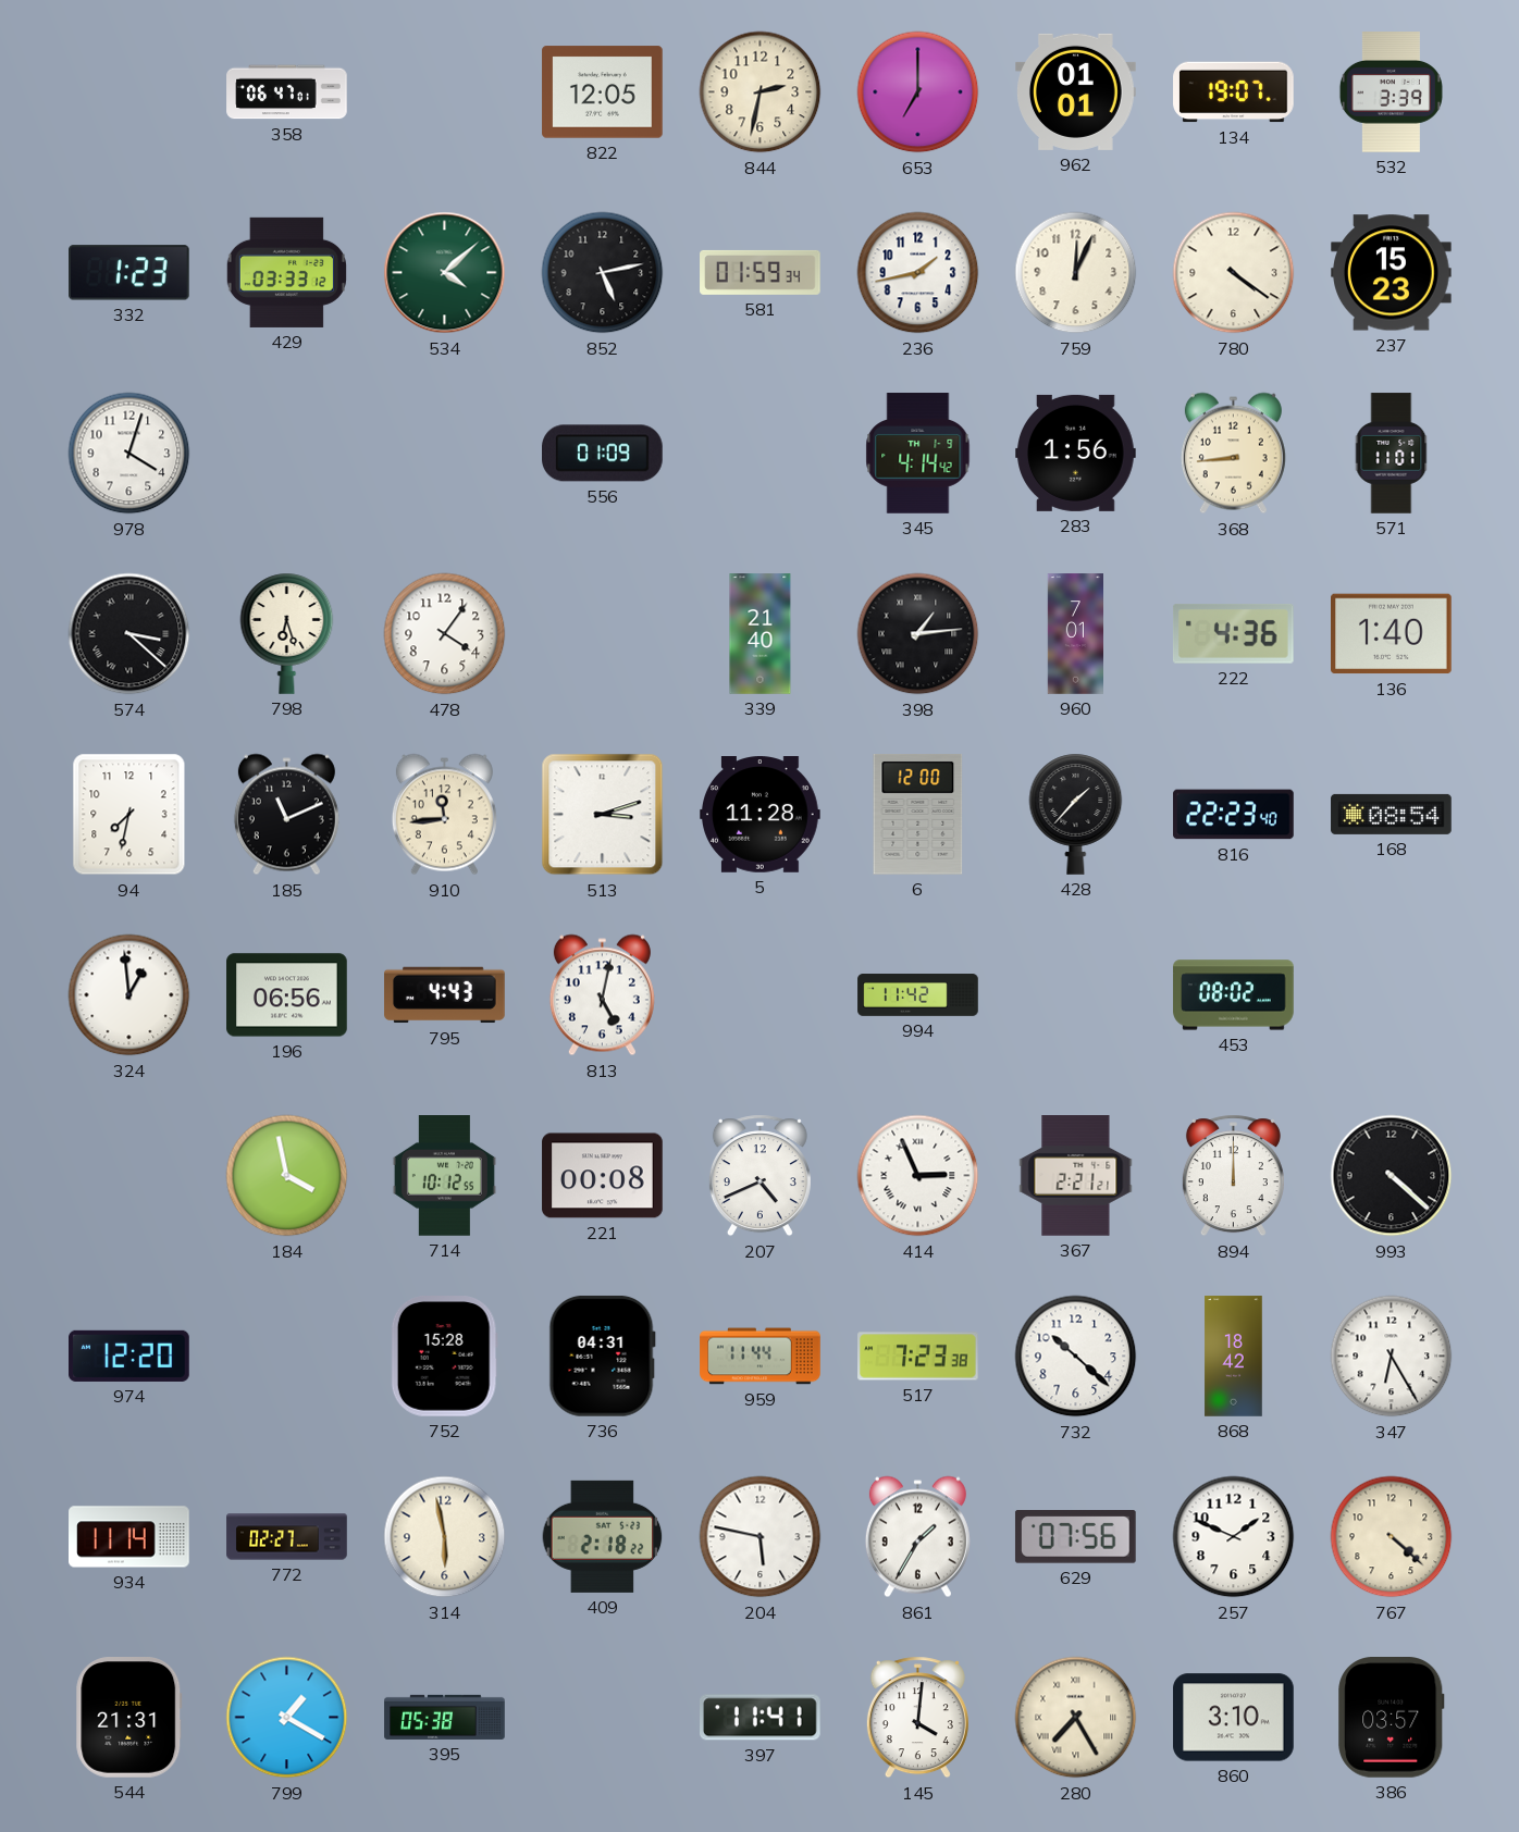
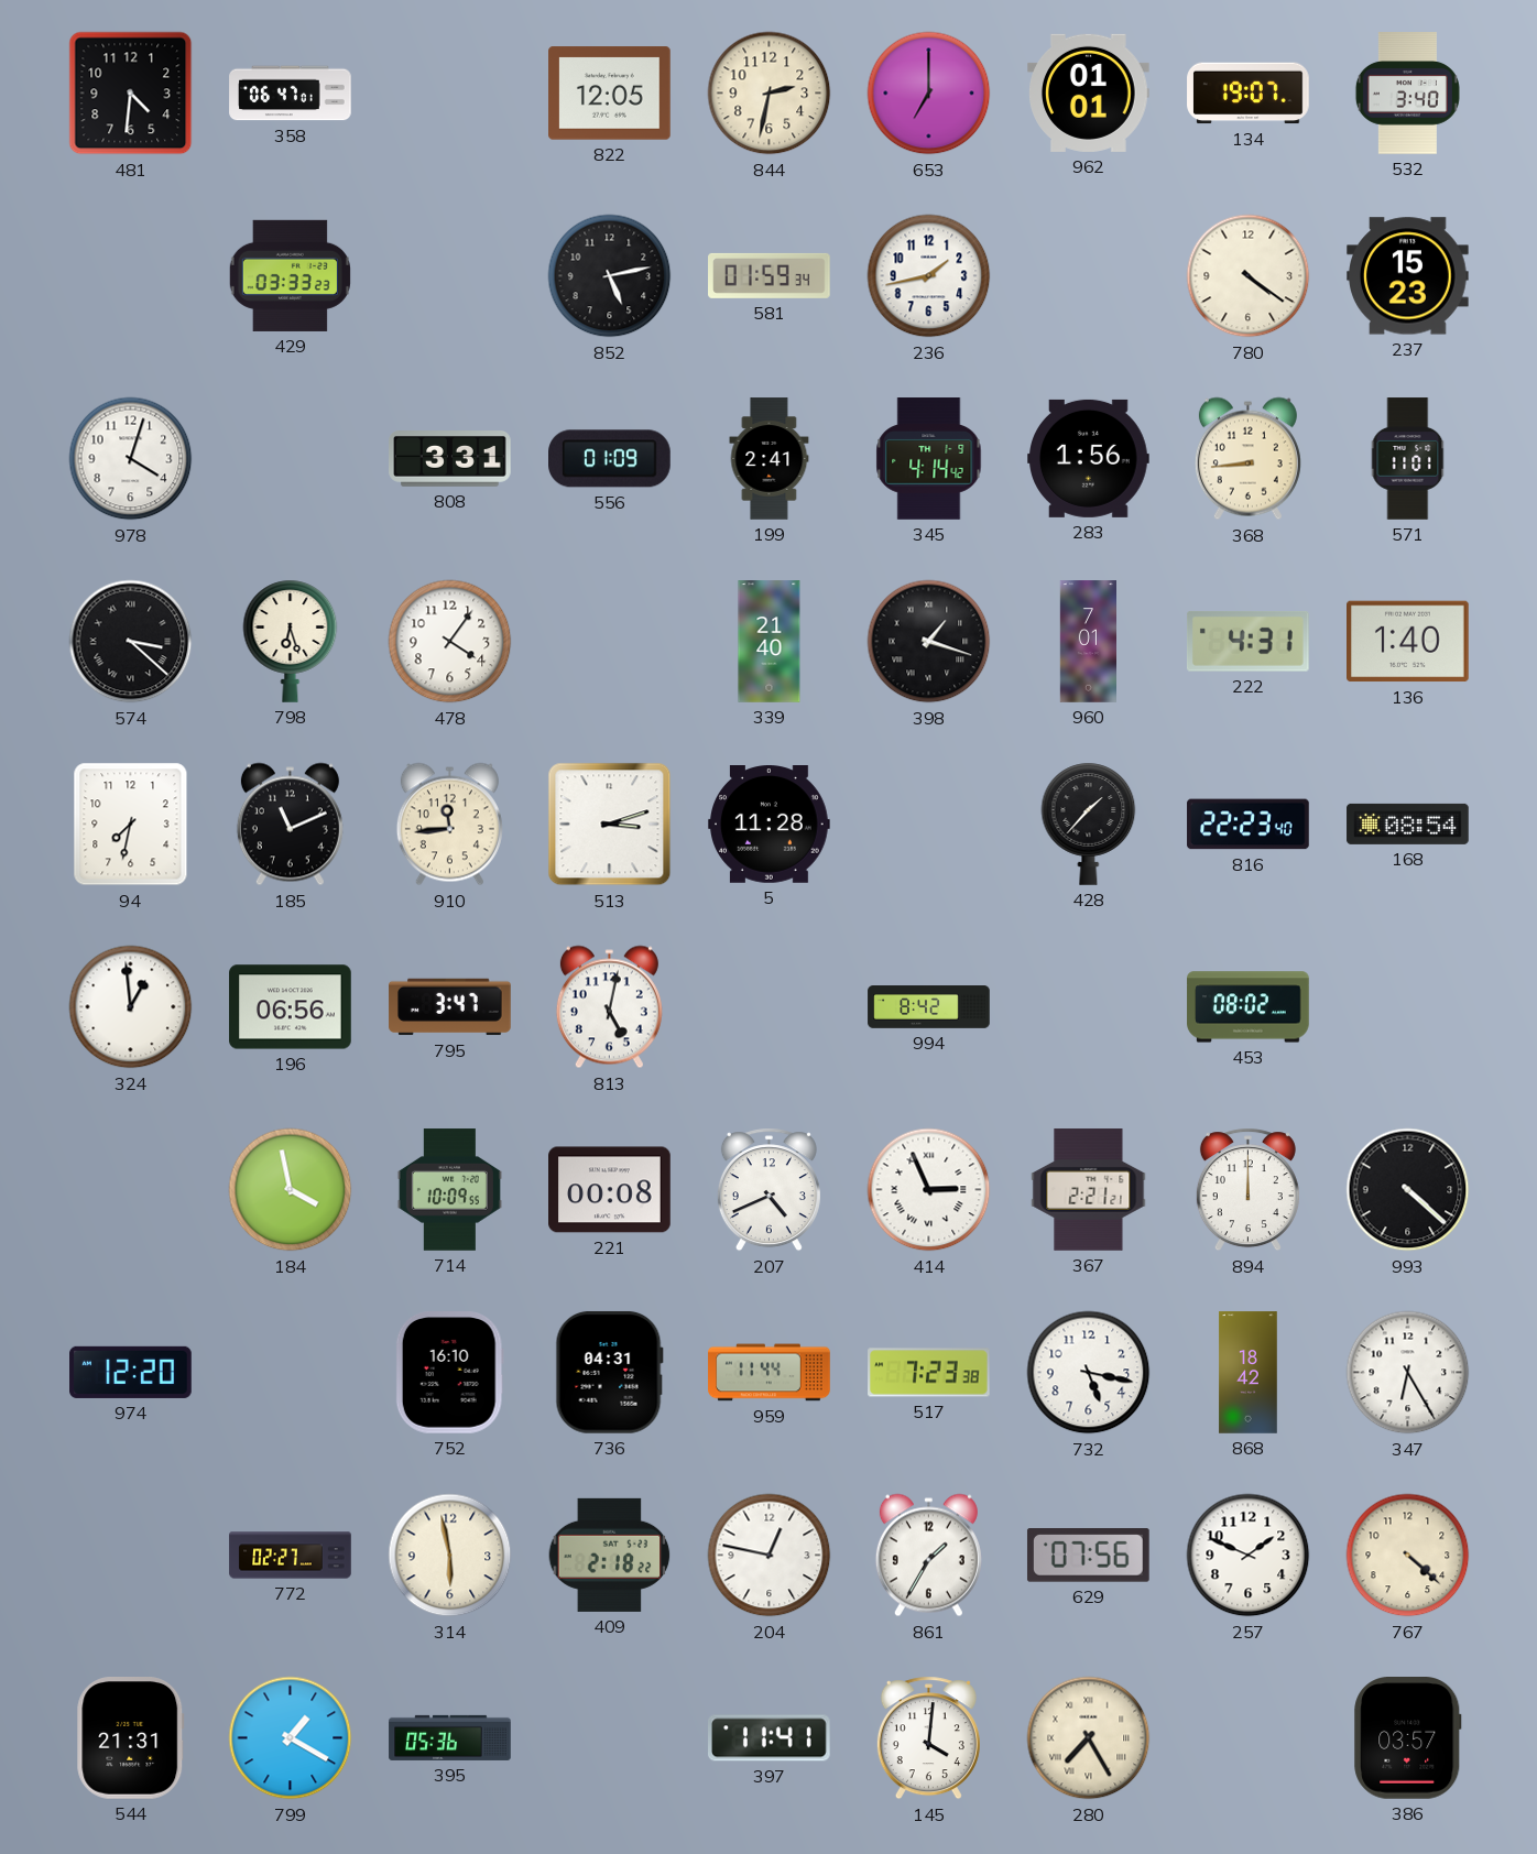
481: none -> 4:31
532: 3:39 -> 3:40
332: 1:23 -> none
429: 03:33:12 -> 03:33:23
534: 4:08 -> none
759: 12:04 -> none
808: none -> 3:31
199: none -> 2:41
398: 1:14 -> 1:18
222: 4:36 -> 4:31
6: 12:00 -> none
795: 4:43 -> 3:47
994: 11:42 -> 8:42
714: 10:12 -> 10:09
752: 15:28 -> 16:10
732: 10:22 -> 5:17
934: 11:14 -> none
204: 5:47 -> 12:47
395: 05:38 -> 05:36
860: 3:10 -> none
